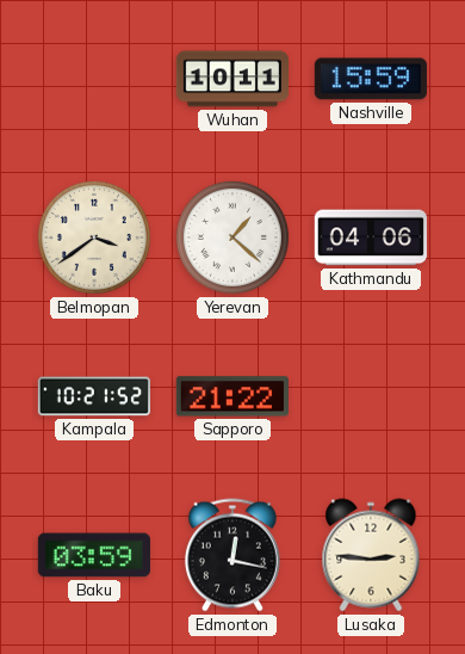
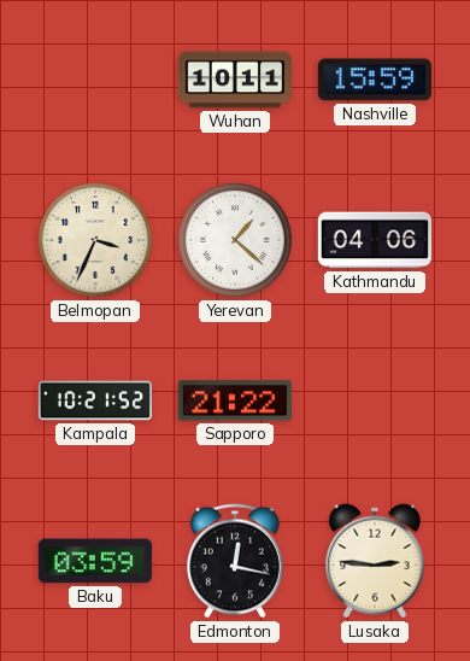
Belmopan: 3:39 -> 3:34
